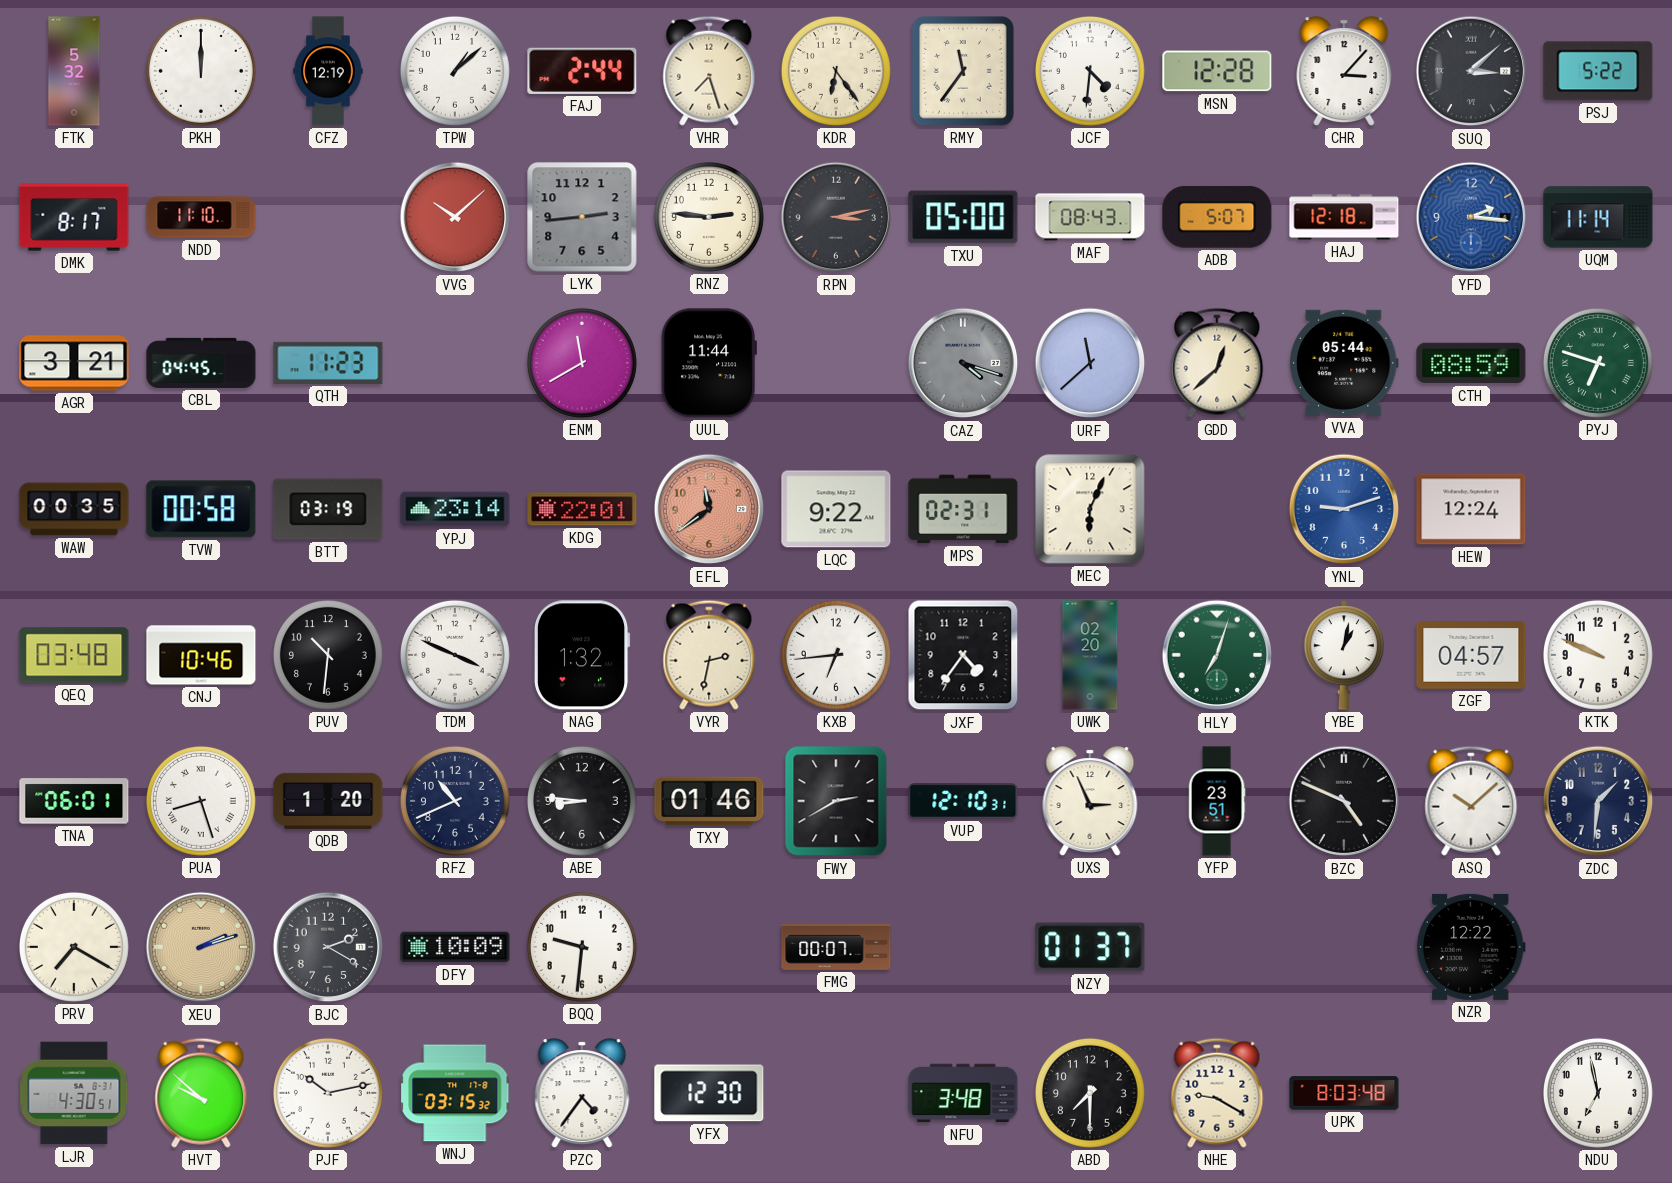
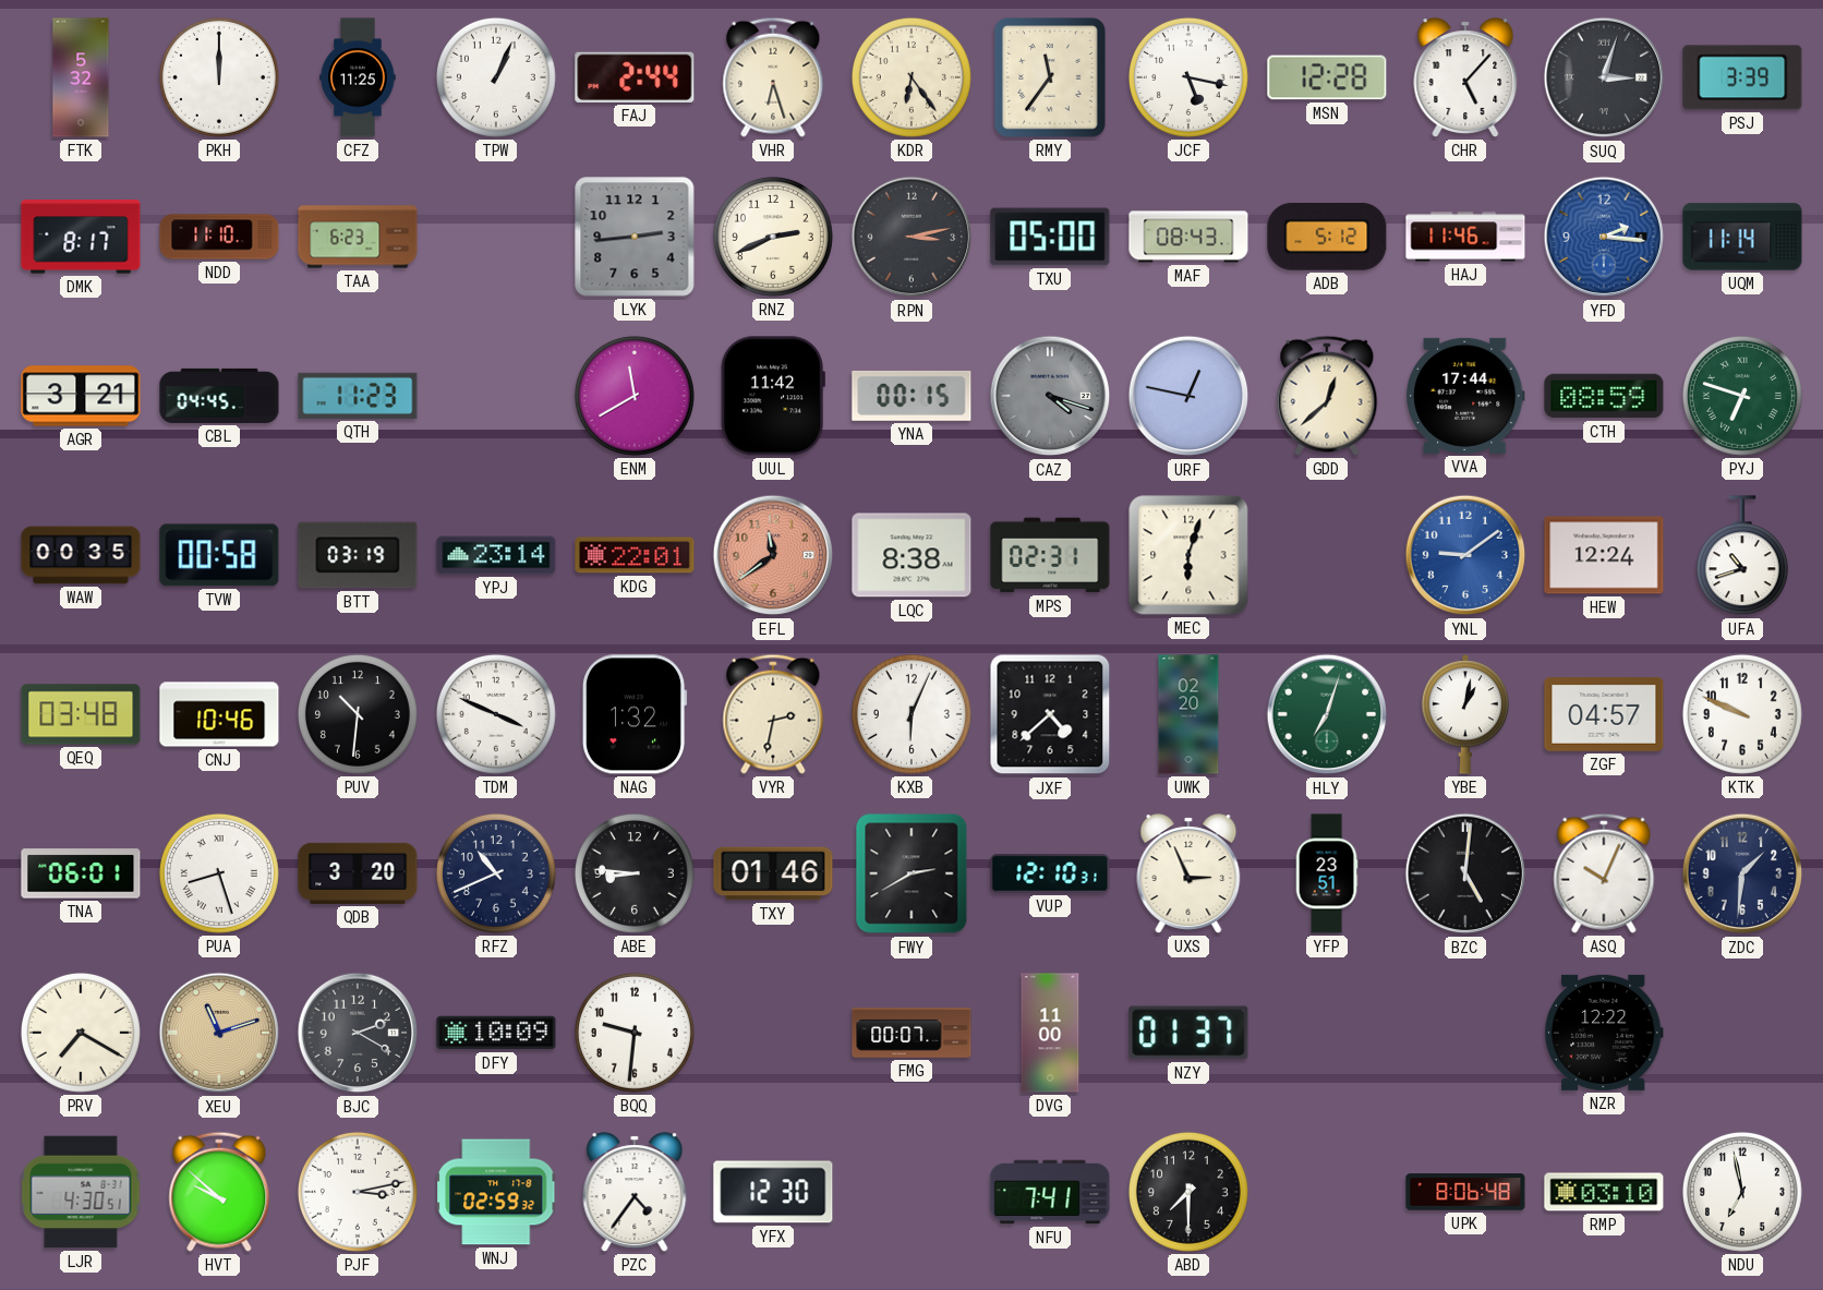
CFZ: 12:19 -> 11:25
TPW: 1:08 -> 1:04
VHR: 7:27 -> 6:27
JCF: 4:31 -> 5:17
CHR: 3:07 -> 5:07
SUQ: 3:08 -> 3:03
PSJ: 5:22 -> 3:39
TAA: none -> 6:23
VVG: 10:08 -> none
RNZ: 2:46 -> 2:41
ADB: 5:07 -> 5:12
HAJ: 12:18 -> 11:46
UUL: 11:44 -> 11:42
YNA: none -> 00:15
URF: 11:38 -> 12:47
VVA: 05:44 -> 17:44
LQC: 9:22 -> 8:38
MEC: 6:04 -> 6:03
YNL: 9:12 -> 9:09
UFA: none -> 10:42
KXB: 6:44 -> 6:04
JXF: 4:36 -> 4:38
QDB: 1:20 -> 3:20
BZC: 4:49 -> 5:01
ASQ: 10:08 -> 10:04
XEU: 2:12 -> 11:12
DVG: none -> 11:00
PJF: 10:13 -> 3:13
WNJ: 03:15 -> 02:59
NFU: 3:48 -> 7:41
NHE: 9:20 -> none
UPK: 8:03 -> 8:06
RMP: none -> 03:10
